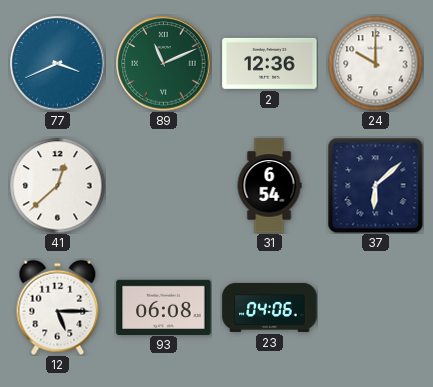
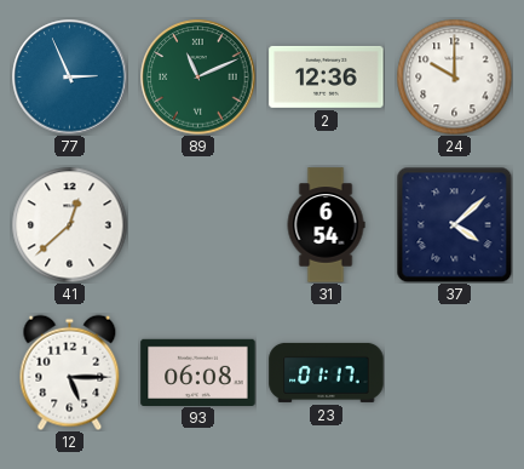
77: 3:41 -> 2:56
37: 6:08 -> 4:08
23: 04:06 -> 01:17
